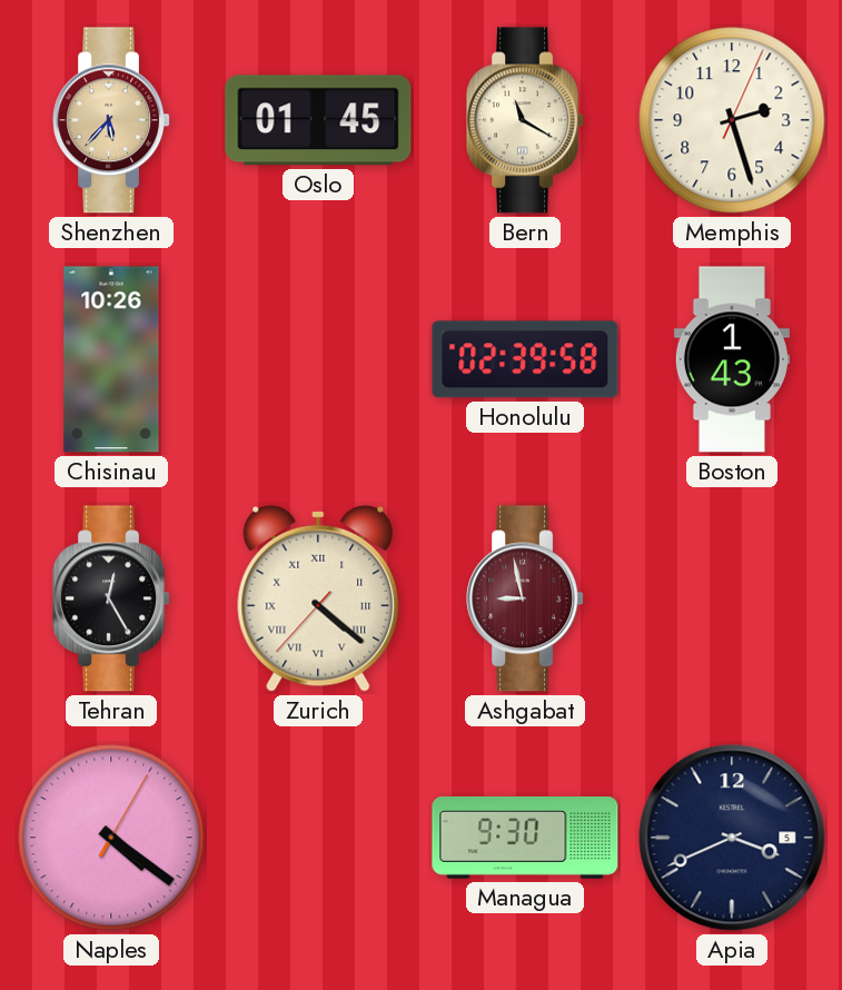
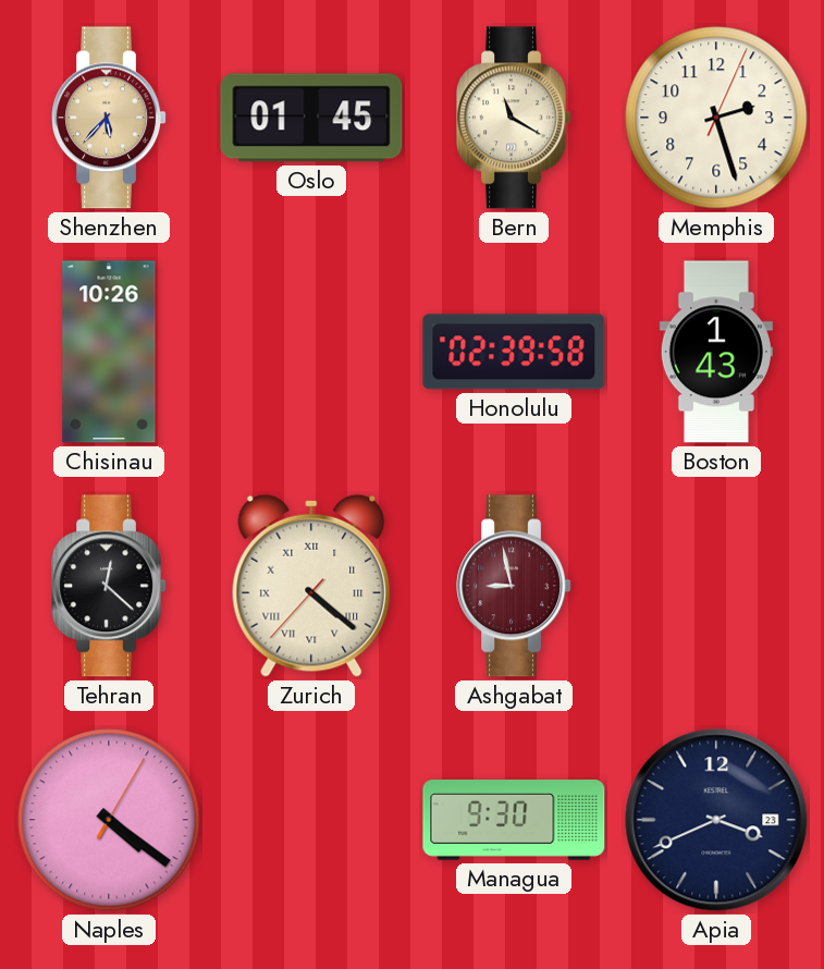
Tehran: 12:25 -> 12:22
Apia date: 5 -> 23
